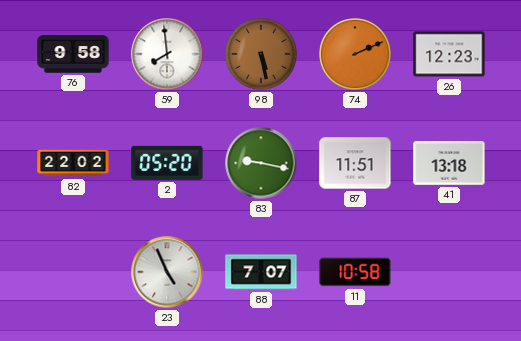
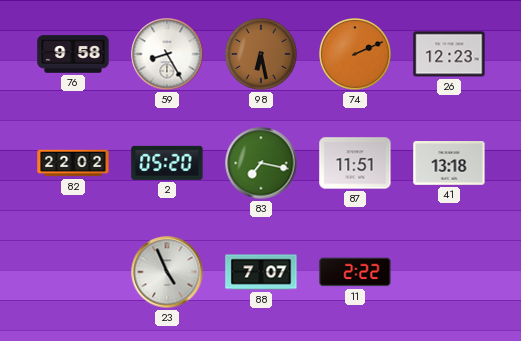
59: 7:59 -> 8:25
98: 5:28 -> 6:28
83: 9:17 -> 7:17
11: 10:58 -> 2:22
